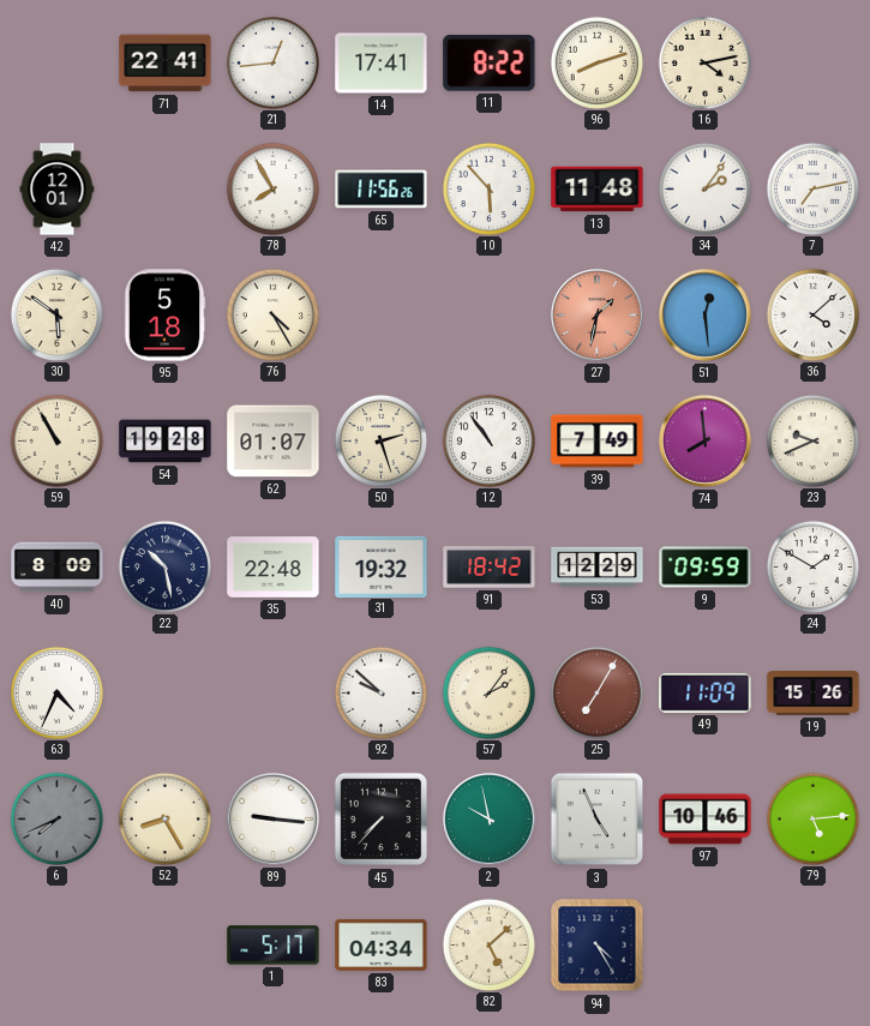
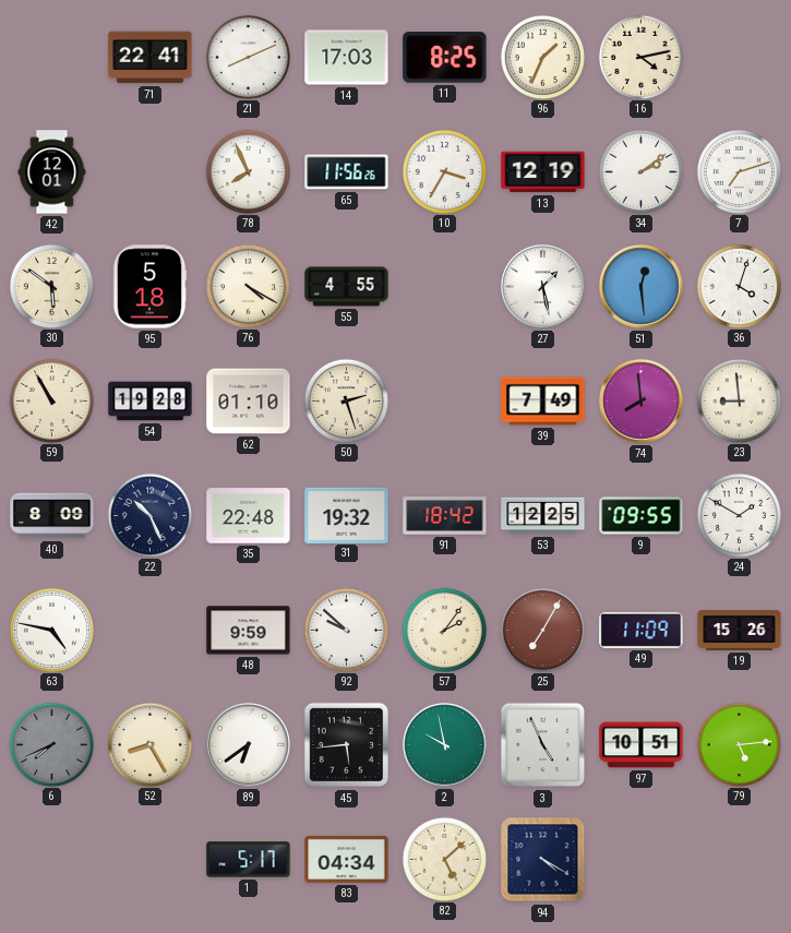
21: 12:44 -> 8:11
14: 17:41 -> 17:03
11: 8:22 -> 8:25
96: 8:12 -> 1:34
78: 7:55 -> 7:56
10: 5:53 -> 3:35
13: 11:48 -> 12:19
34: 2:06 -> 2:09
7: 7:13 -> 7:12
76: 4:25 -> 4:20
55: none -> 4:55
27: 1:32 -> 1:28
27 dial: salmon -> white
36: 4:08 -> 4:03
62: 01:07 -> 01:10
12: 10:54 -> none
23: 9:41 -> 8:59
22: 10:28 -> 10:26
53: 12:29 -> 12:25
9: 09:59 -> 09:55
63: 4:34 -> 4:47
48: none -> 9:59
89: 9:16 -> 6:39
45: 7:37 -> 5:44
97: 10:46 -> 10:51
94: 4:25 -> 4:20
